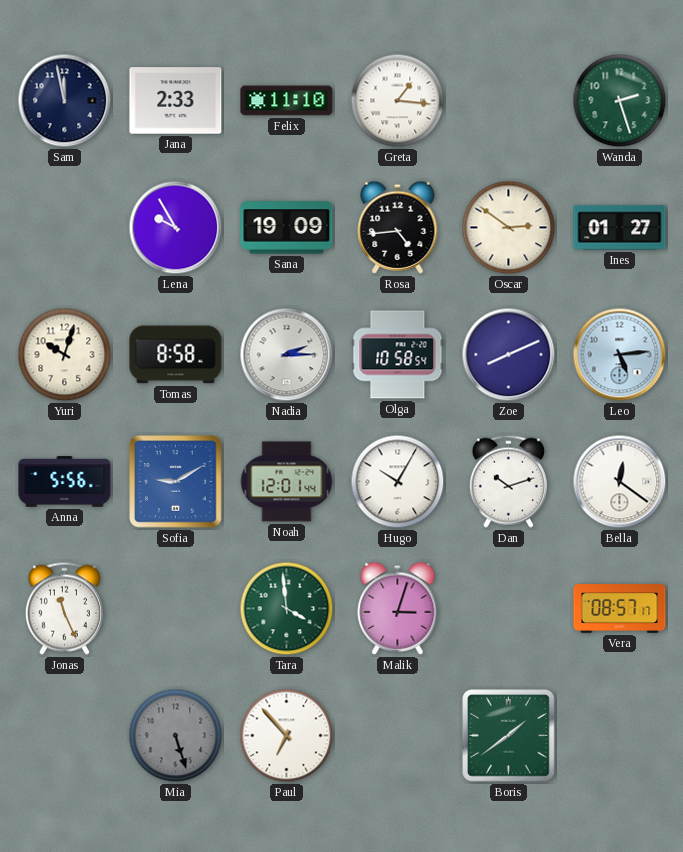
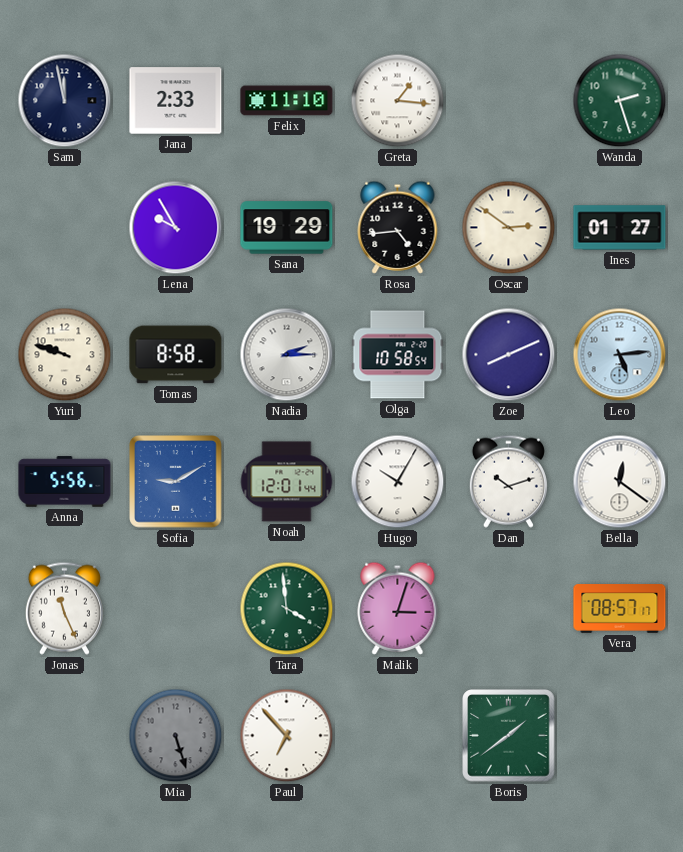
Sana: 19:09 -> 19:29
Yuri: 10:03 -> 9:48
